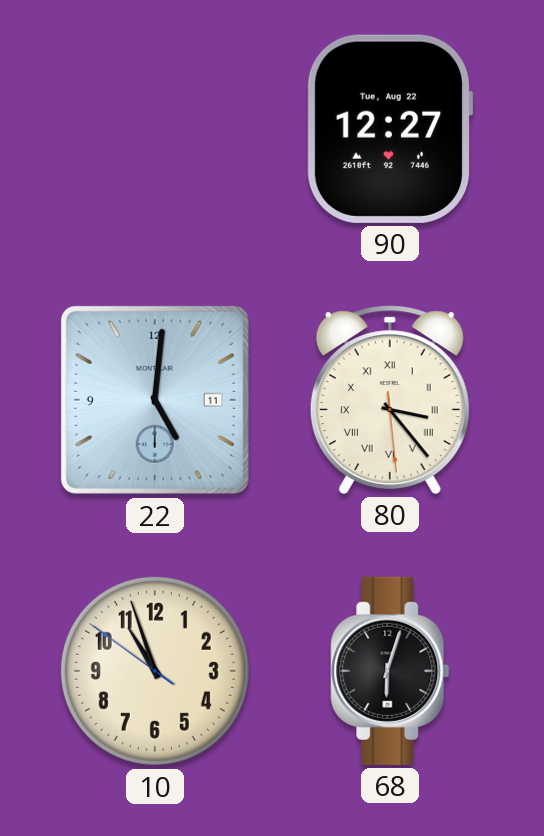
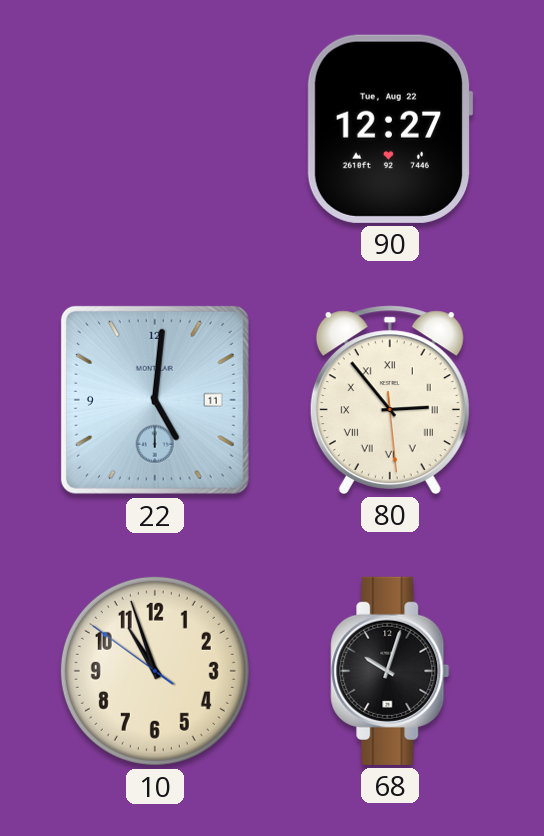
80: 3:23 -> 2:53
68: 6:03 -> 10:03
